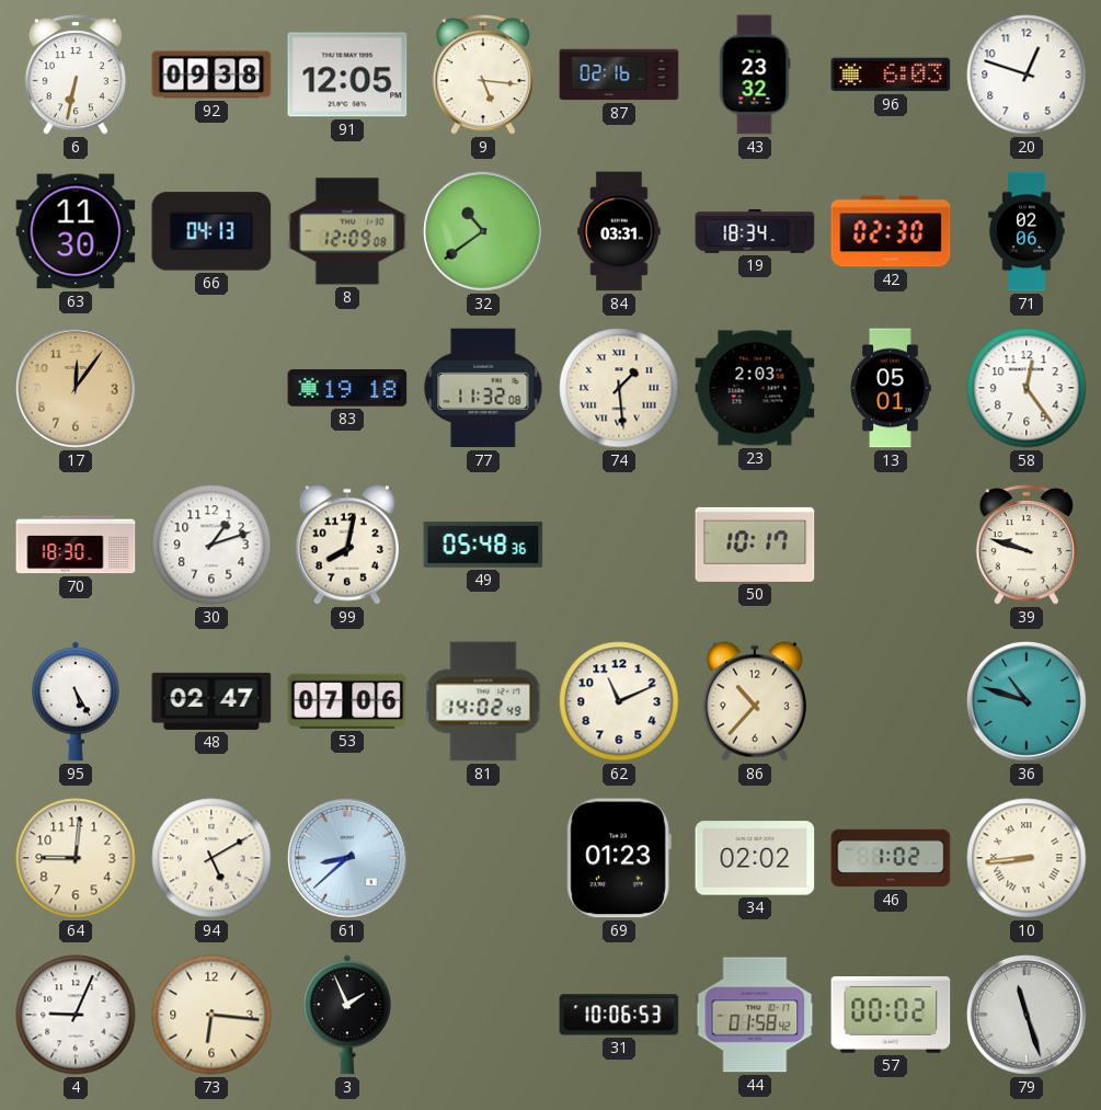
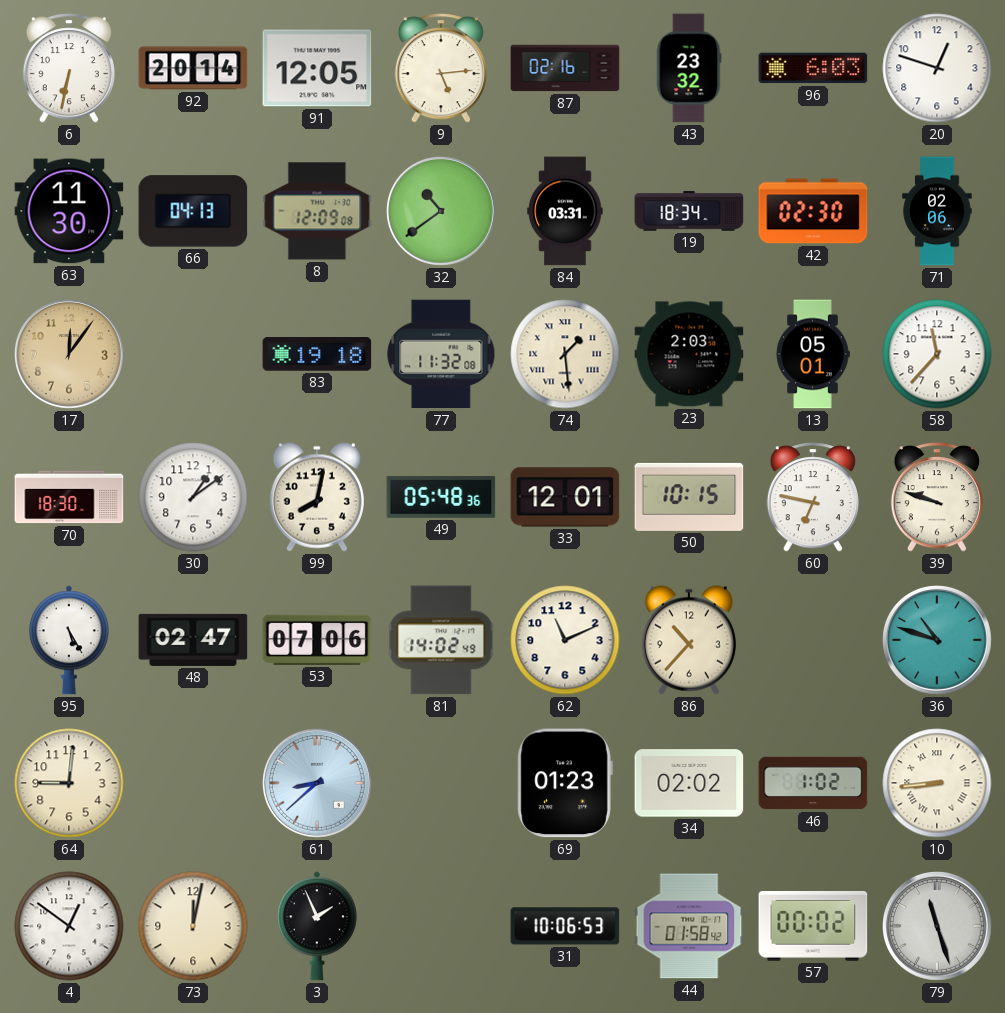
92: 09:38 -> 20:14
9: 5:16 -> 5:14
58: 12:24 -> 11:37
30: 1:12 -> 1:09
33: none -> 12:01
50: 10:17 -> 10:15
60: none -> 6:47
94: 5:10 -> none
4: 9:04 -> 12:51
73: 6:16 -> 12:02
